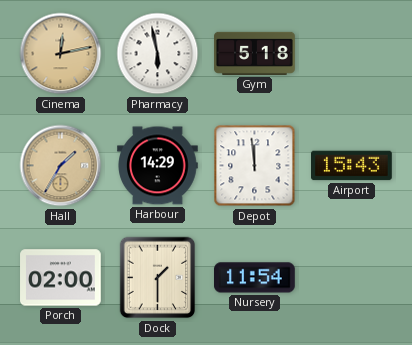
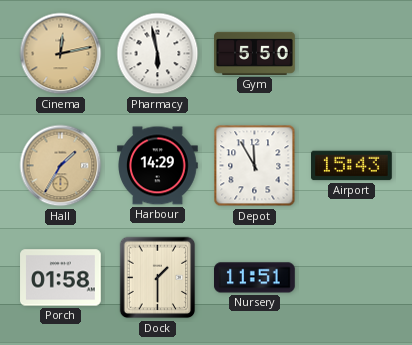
Gym: 5:18 -> 5:50
Depot: 11:59 -> 11:55
Porch: 02:00 -> 01:58
Nursery: 11:54 -> 11:51
